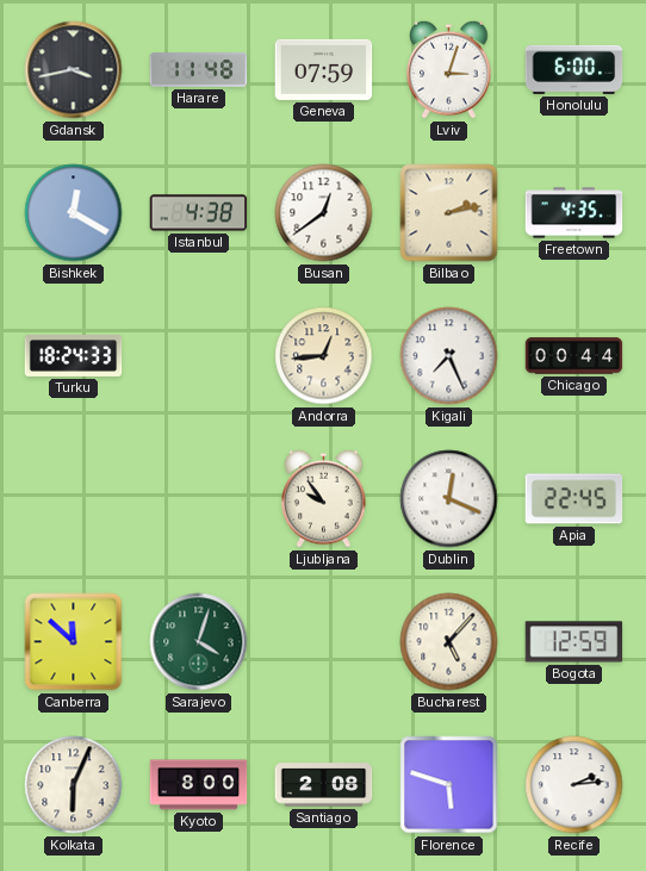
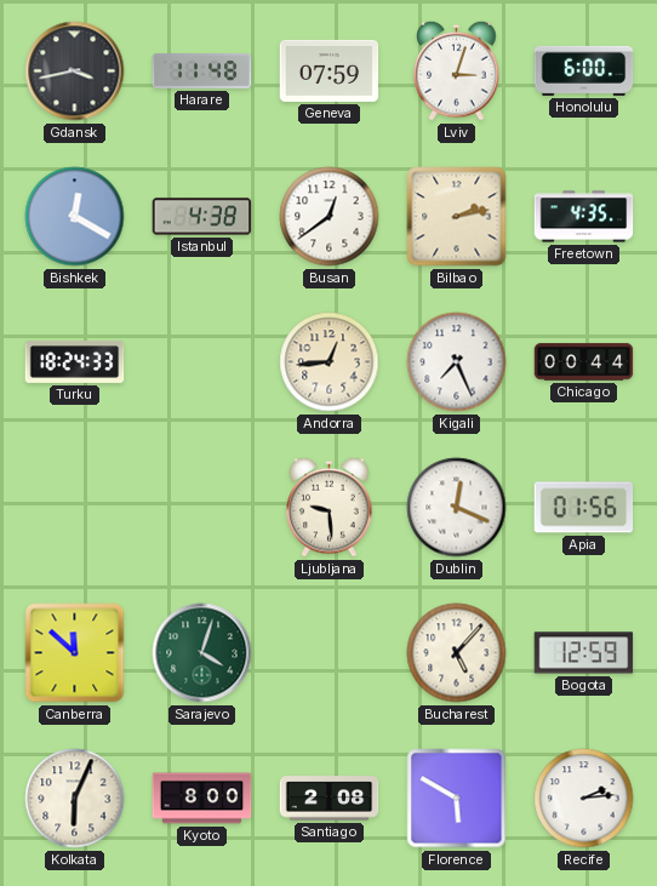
Ljubljana: 9:54 -> 9:29
Apia: 22:45 -> 01:56
Florence: 5:48 -> 5:50
